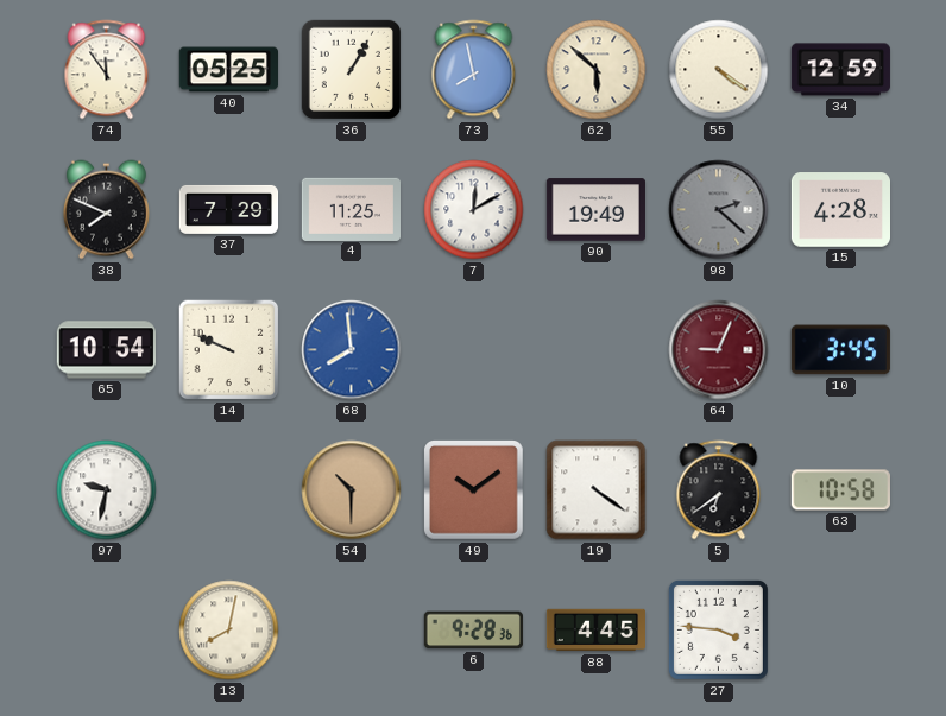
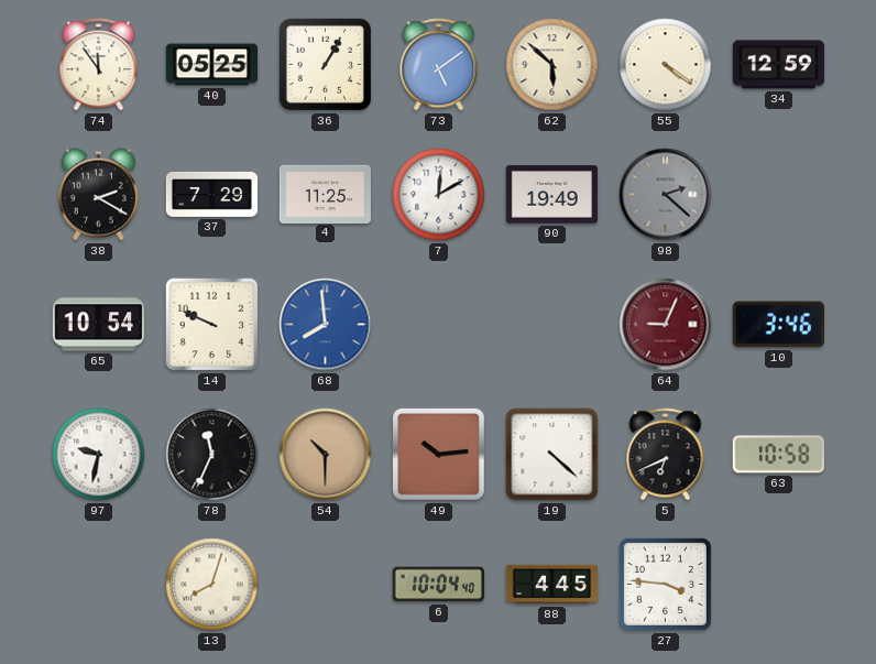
73: 7:58 -> 5:09
38: 7:49 -> 2:20
15: 4:28 -> none
10: 3:45 -> 3:46
78: none -> 11:34
49: 10:09 -> 10:14
19: 4:21 -> 4:22
5: 6:39 -> 6:41
13: 8:02 -> 8:03
6: 9:28 -> 10:04
